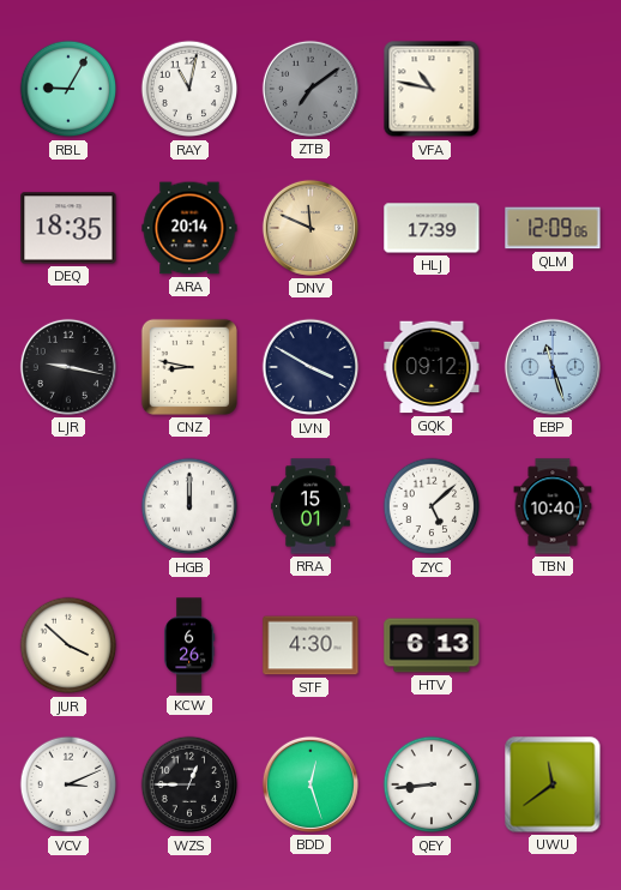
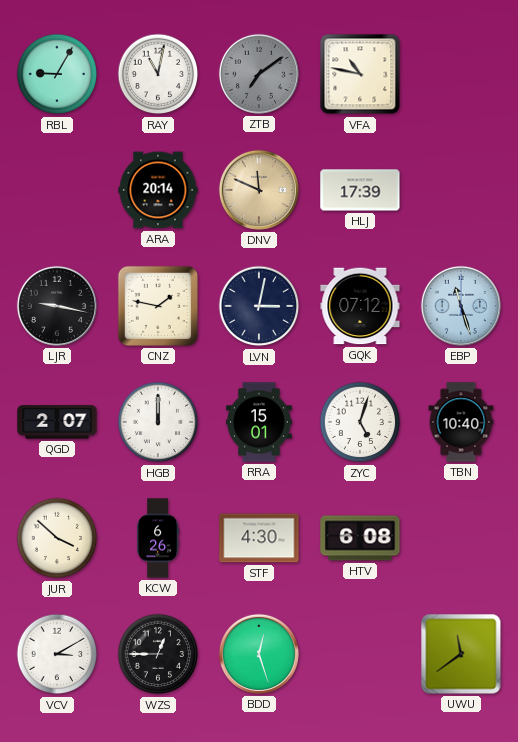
DEQ: 18:35 -> none
QLM: 12:09 -> none
CNZ: 8:47 -> 1:47
LVN: 3:50 -> 3:02
GQK: 09:12 -> 07:12
QGD: none -> 2:07
ZYC: 5:08 -> 5:03
HTV: 6:13 -> 6:08
VCV: 3:11 -> 3:10
QEY: 8:44 -> none
